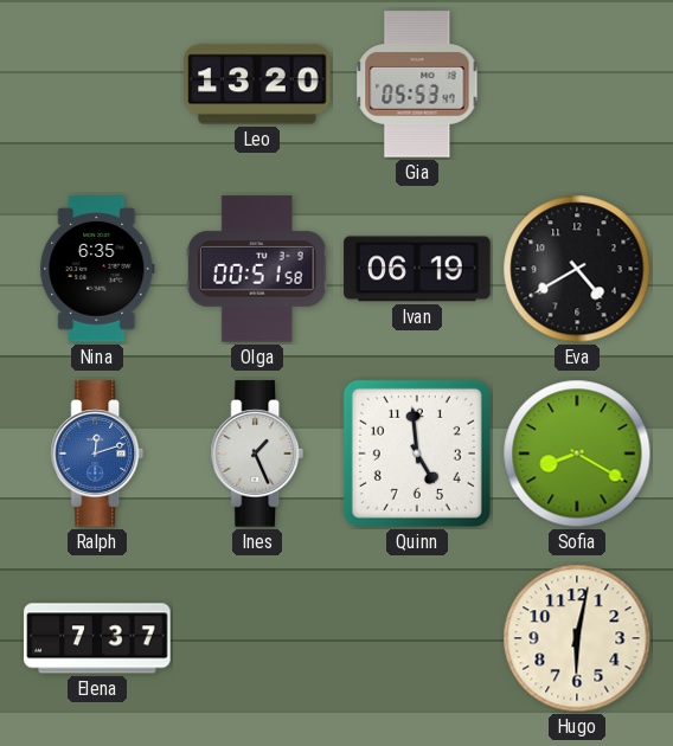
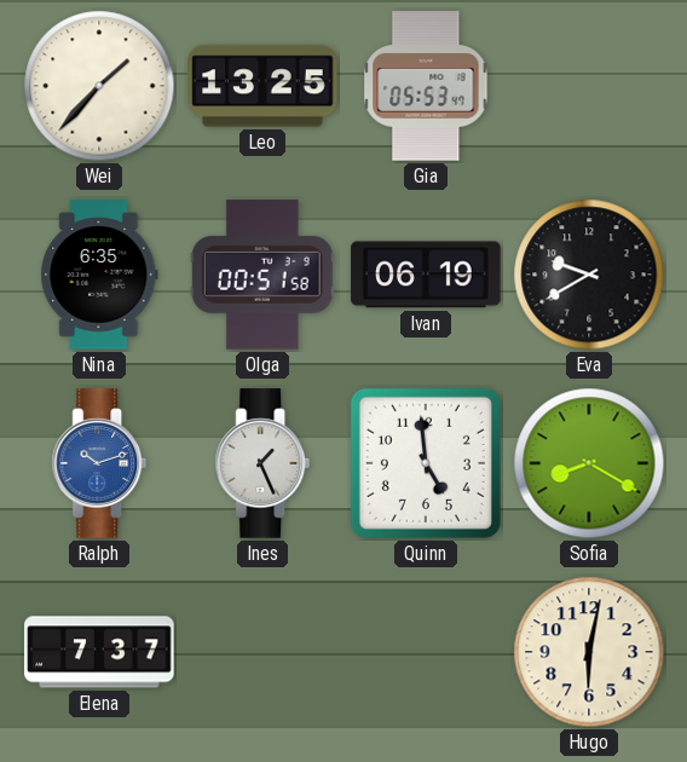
Wei: none -> 1:37
Leo: 13:20 -> 13:25
Eva: 4:40 -> 9:40
Ralph: 12:12 -> 10:12
